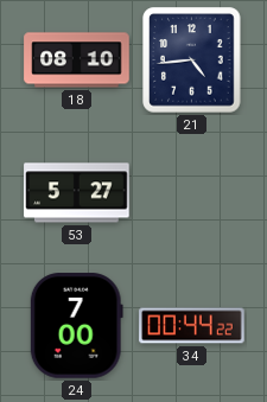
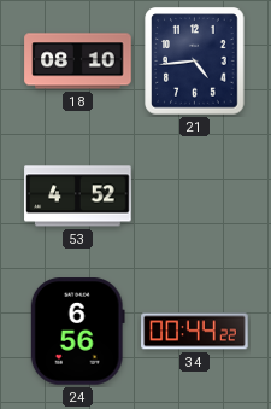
53: 5:27 -> 4:52
24: 7:00 -> 6:56
